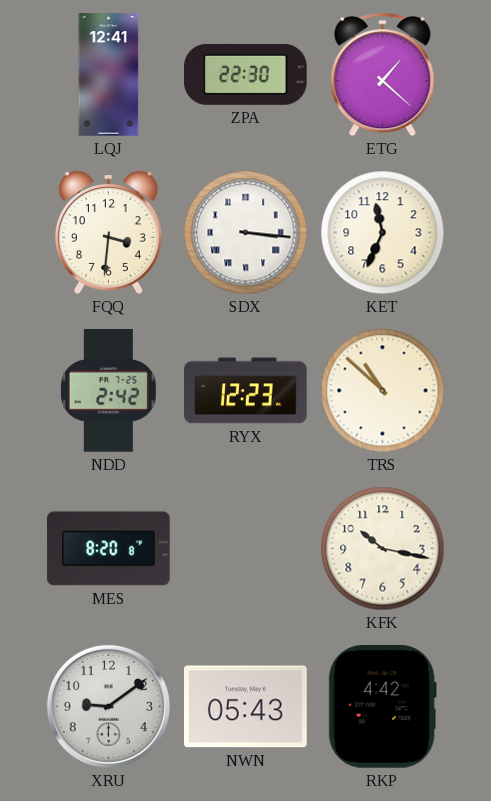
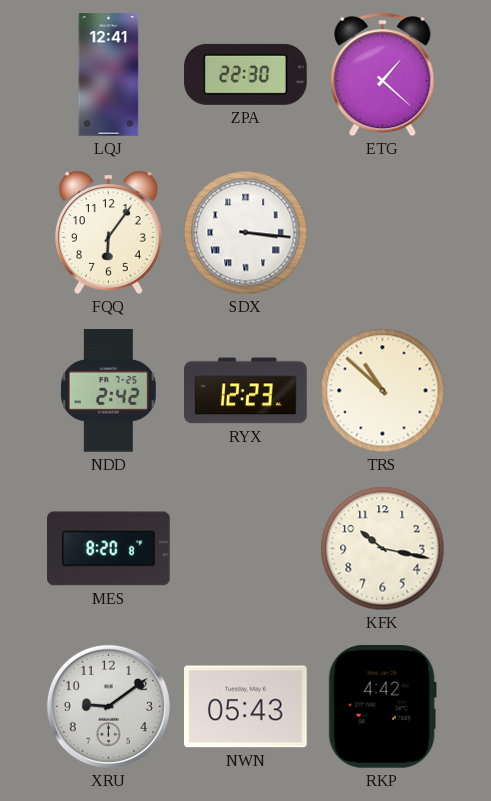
FQQ: 3:31 -> 6:06
KET: 11:34 -> none
